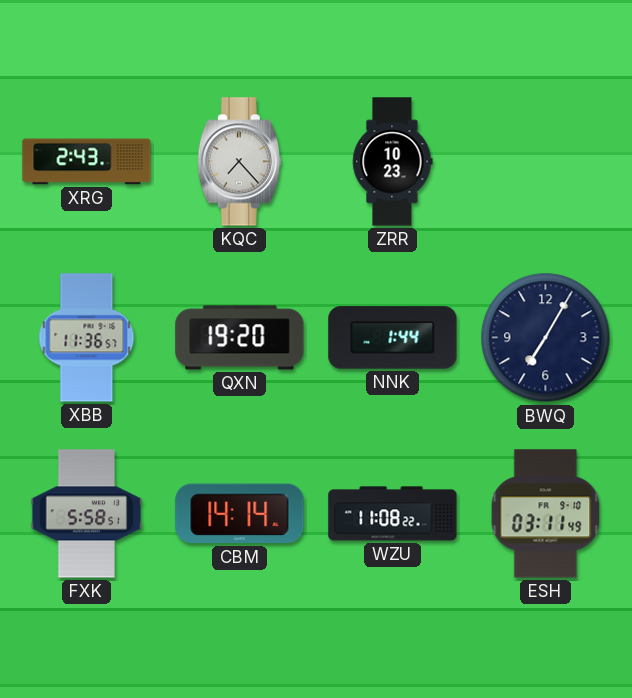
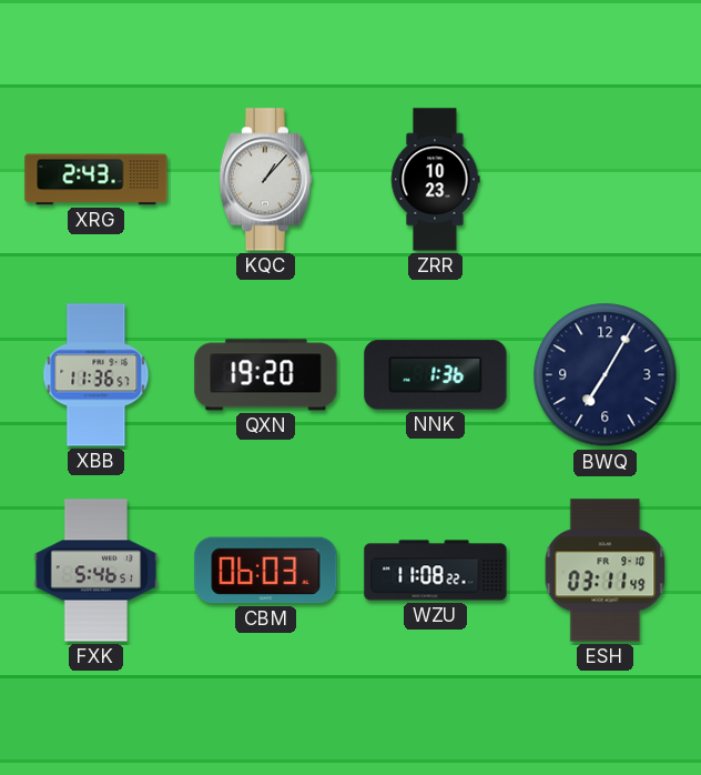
KQC: 7:23 -> 1:07
NNK: 1:44 -> 1:36
FXK: 5:58 -> 5:46
CBM: 14:14 -> 06:03
